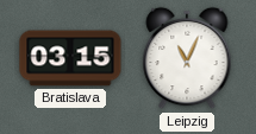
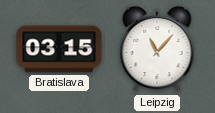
Leipzig: 11:04 -> 11:07
